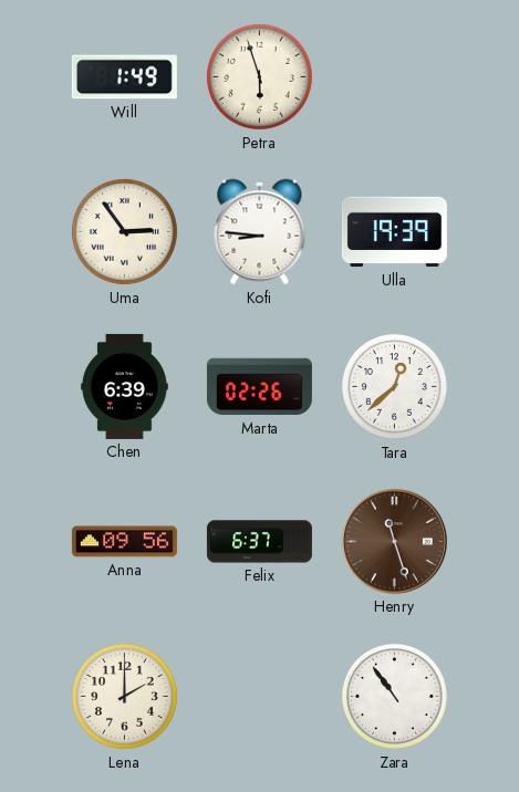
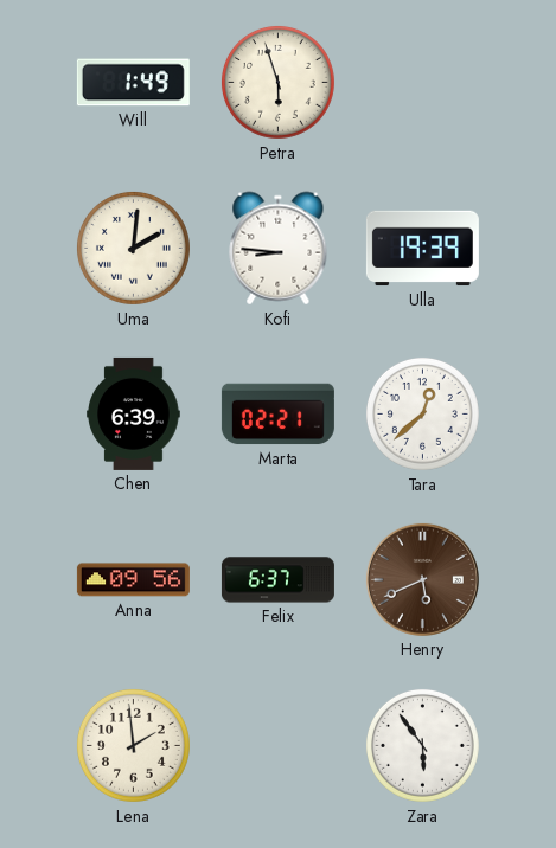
Uma: 2:54 -> 2:01
Marta: 02:26 -> 02:21
Henry: 11:27 -> 5:41
Lena: 2:00 -> 1:59
Zara: 10:54 -> 5:54
